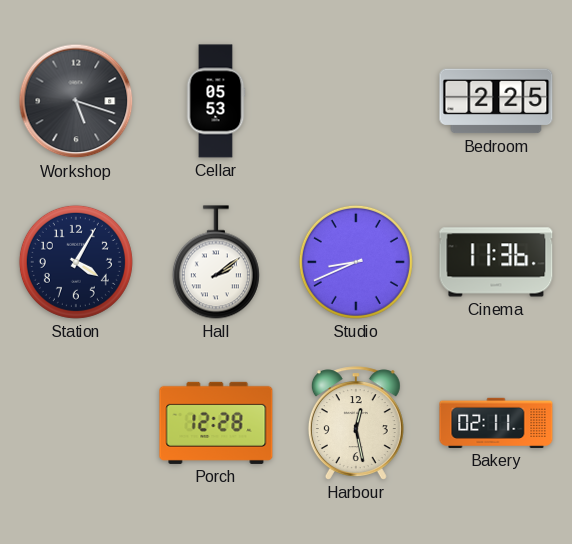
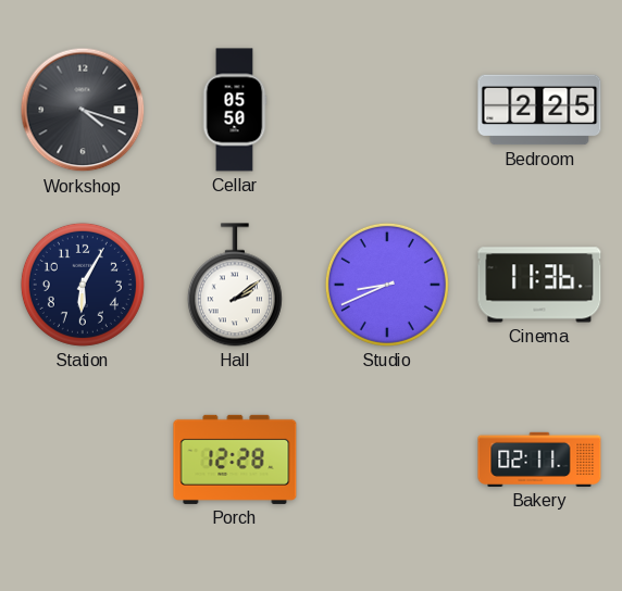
Workshop: 5:18 -> 4:18
Cellar: 05:53 -> 05:50
Station: 4:05 -> 6:05
Harbour: 12:28 -> none
